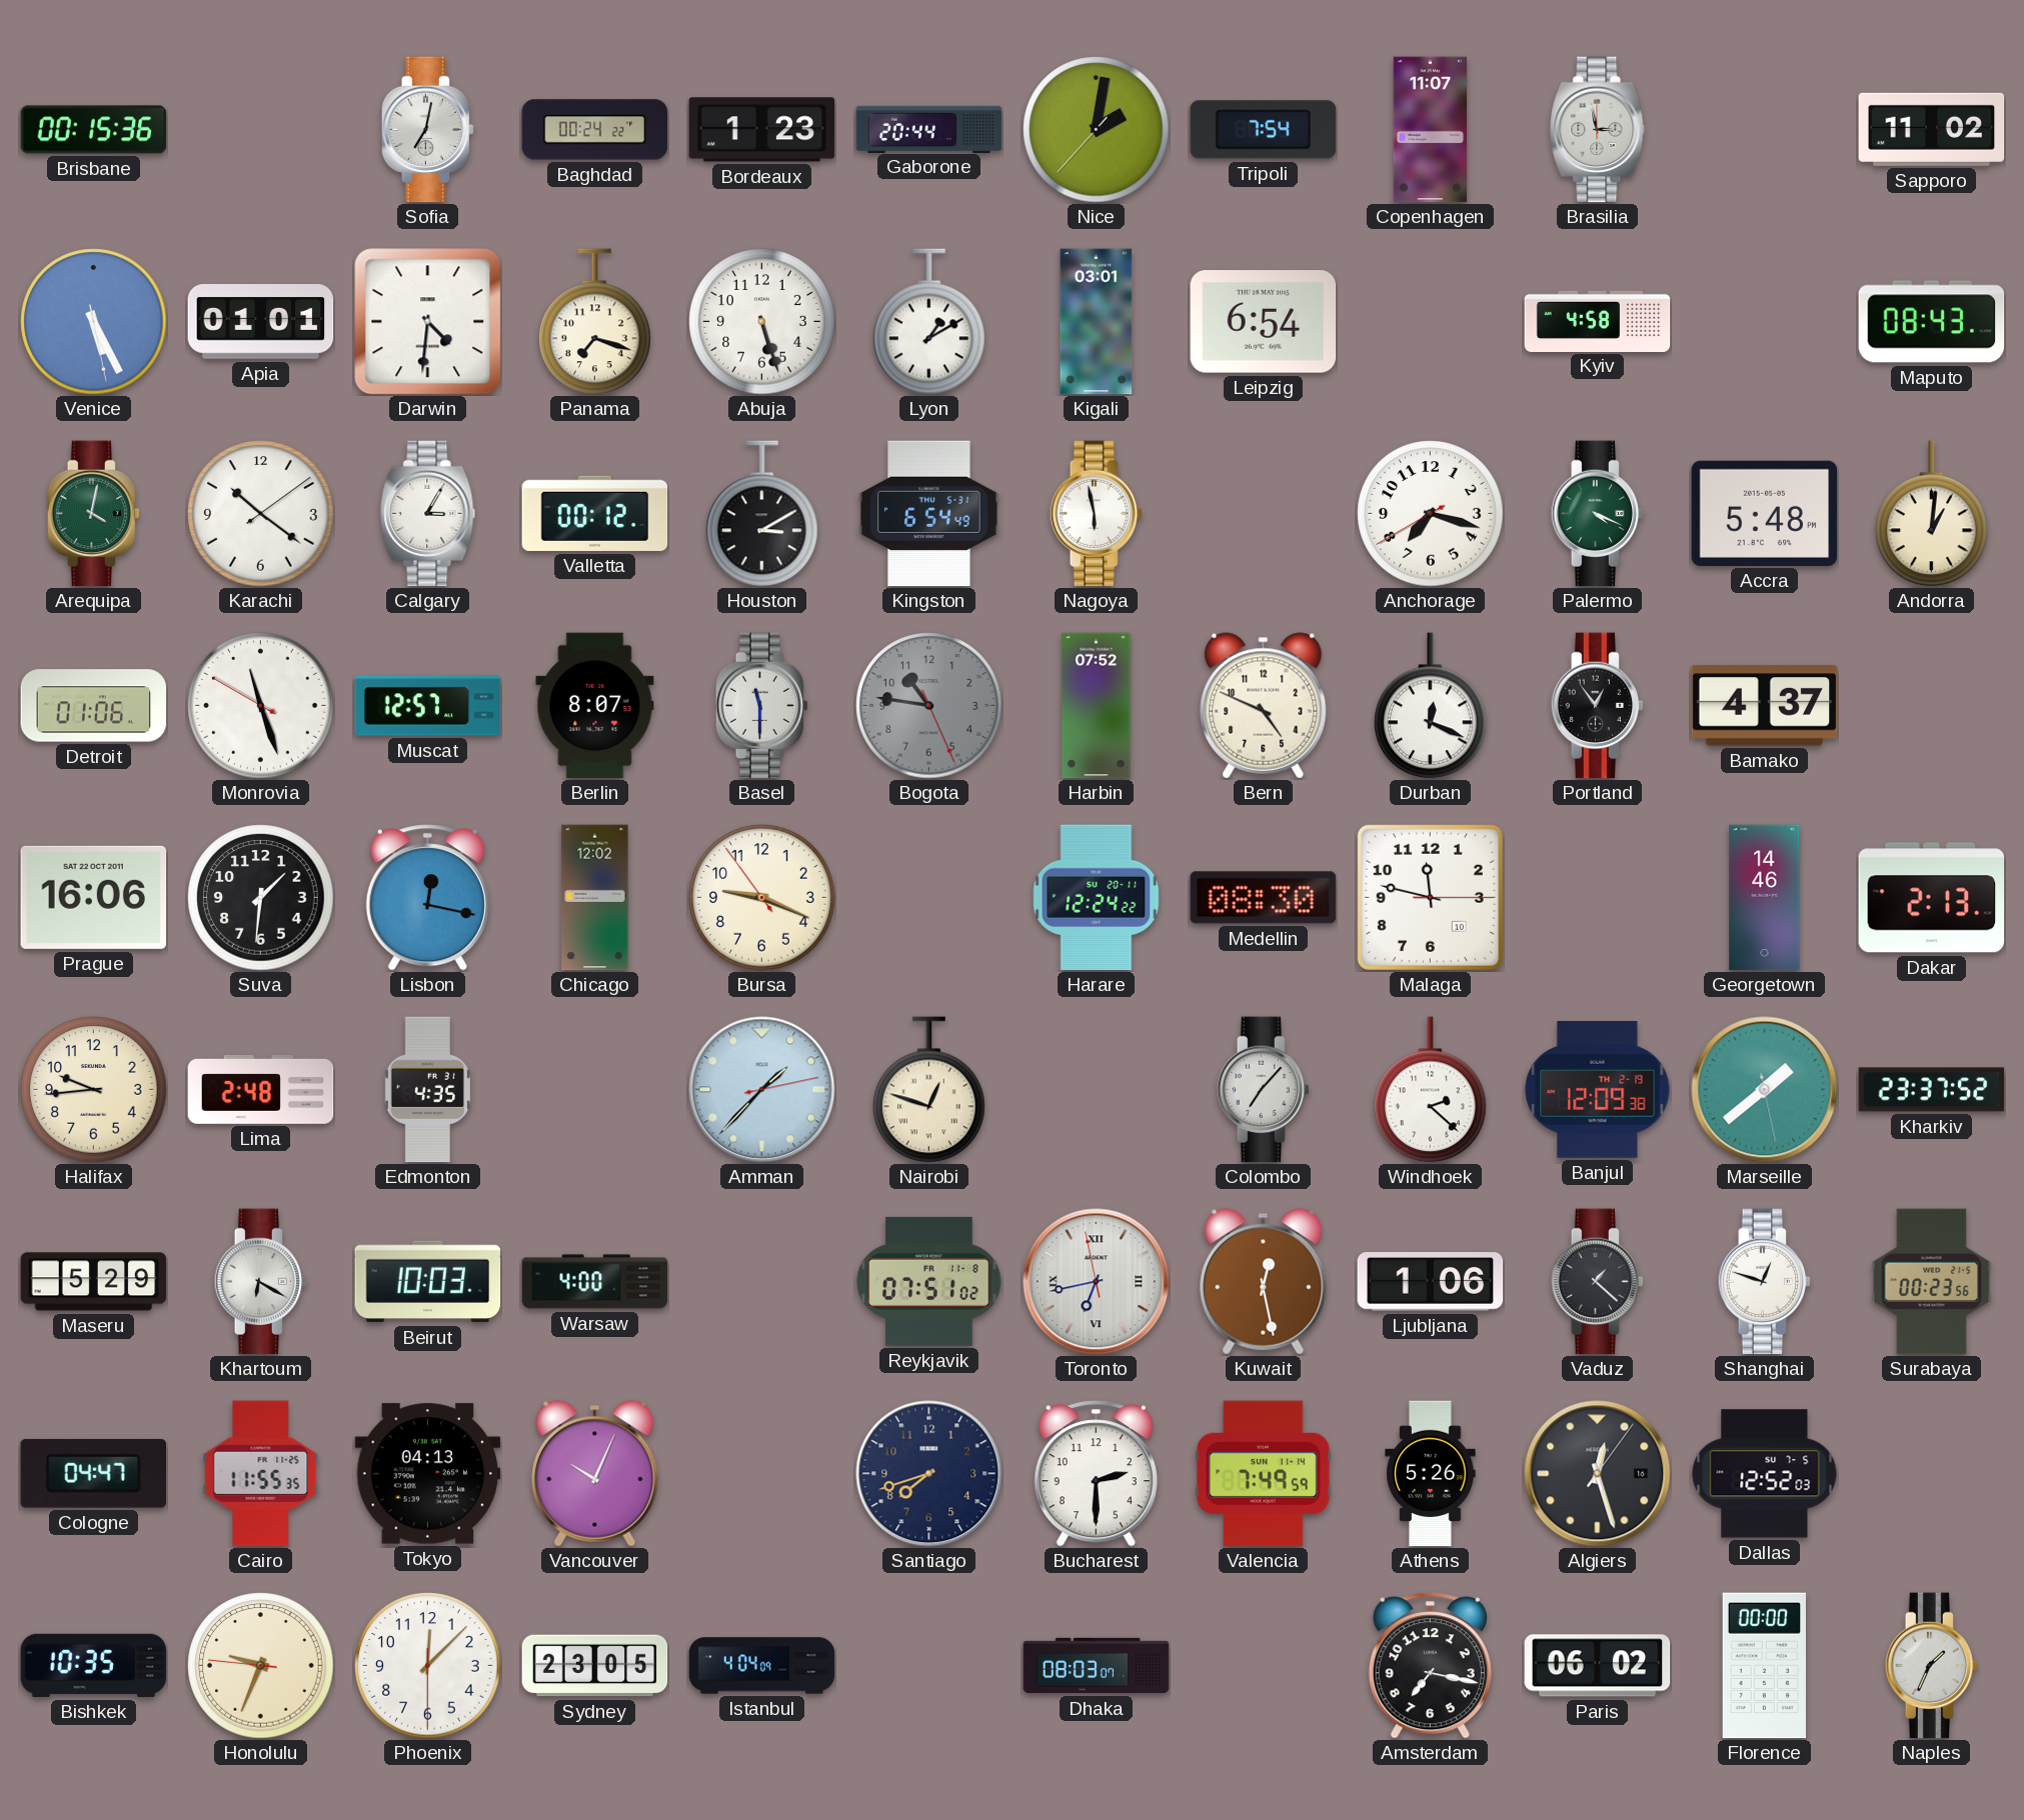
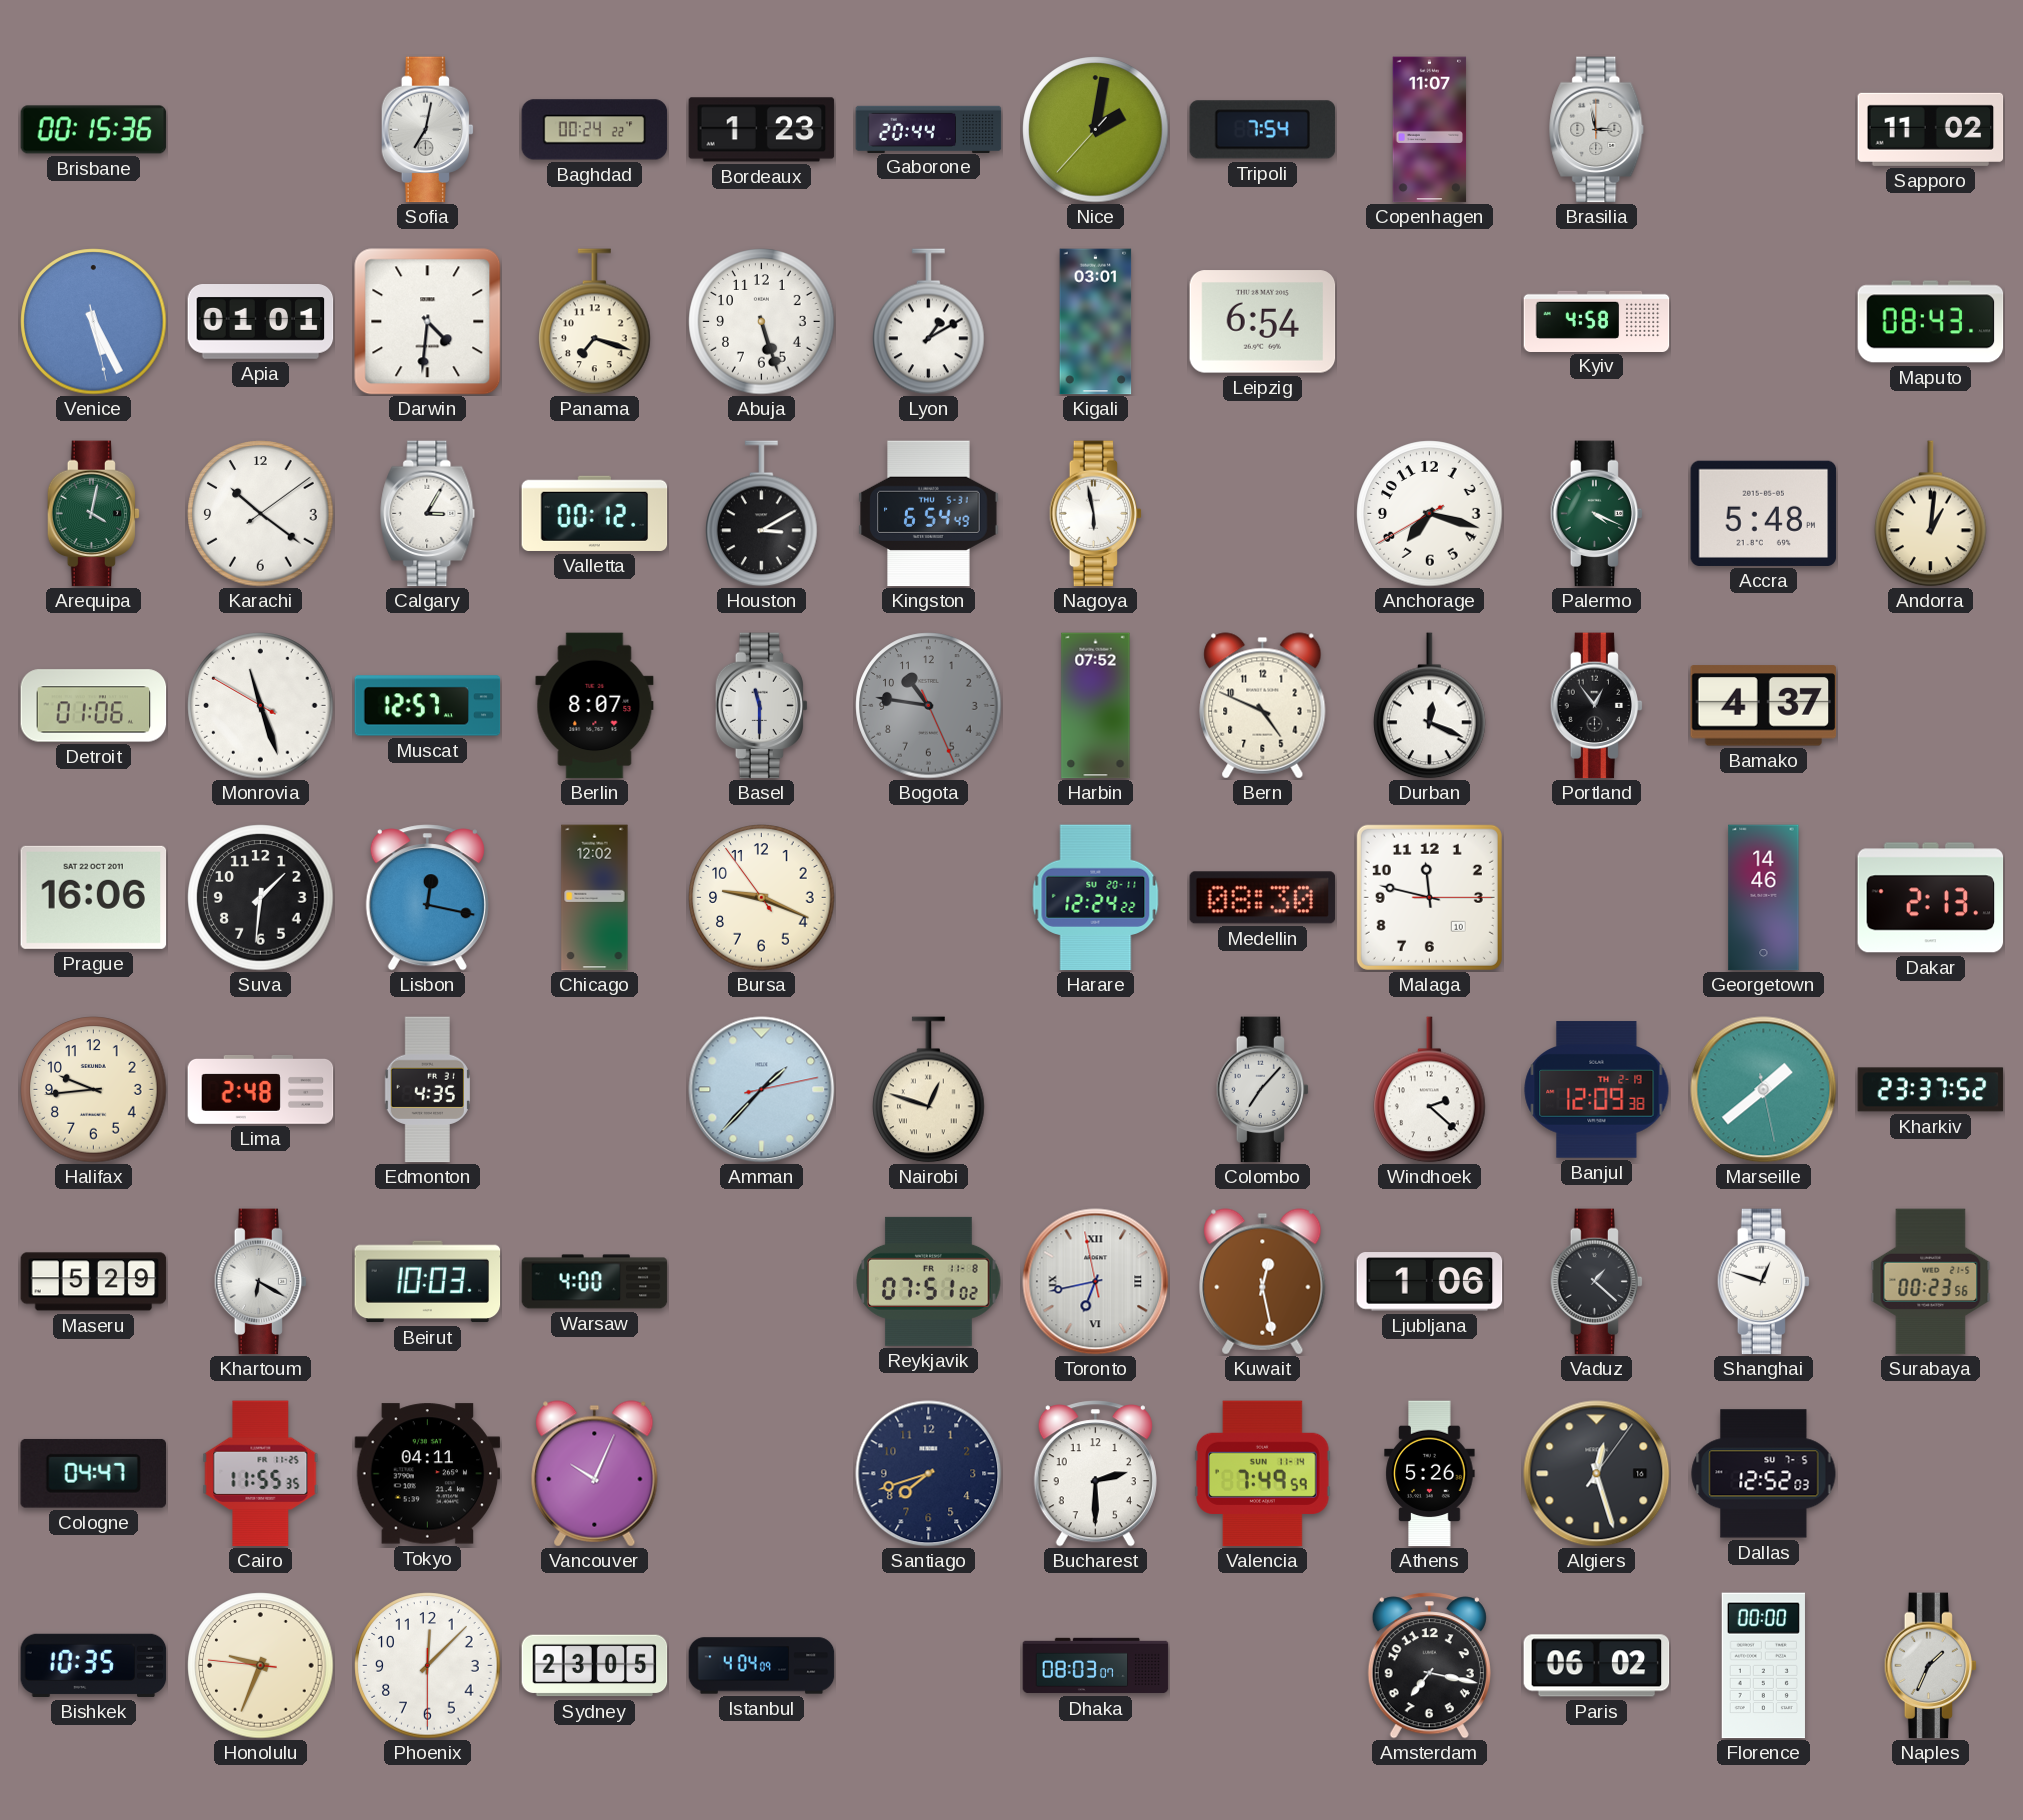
Tokyo: 04:13 -> 04:11
